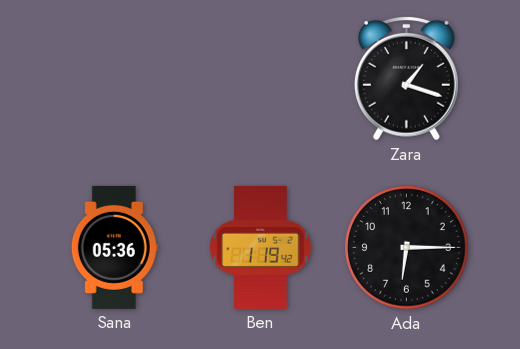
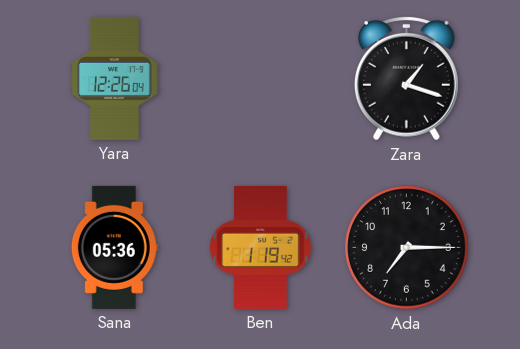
Yara: none -> 12:26
Ada: 6:15 -> 7:15
